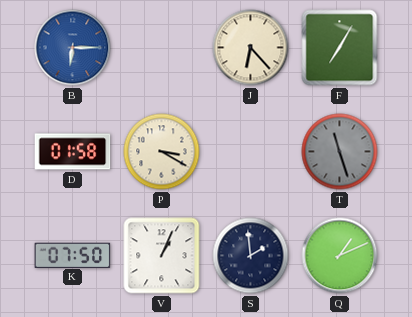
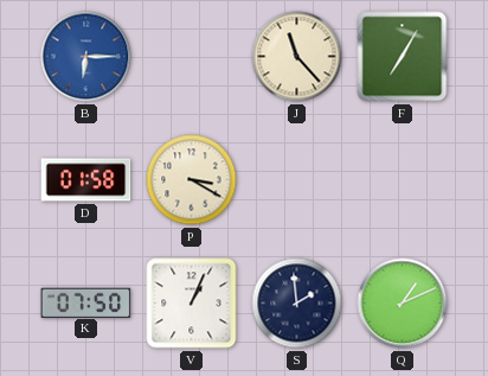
J: 6:23 -> 11:23
T: 11:27 -> none
